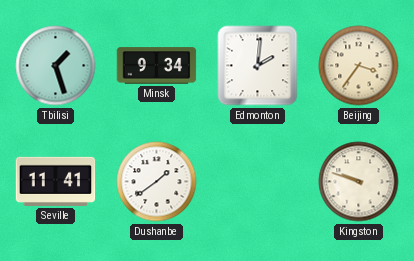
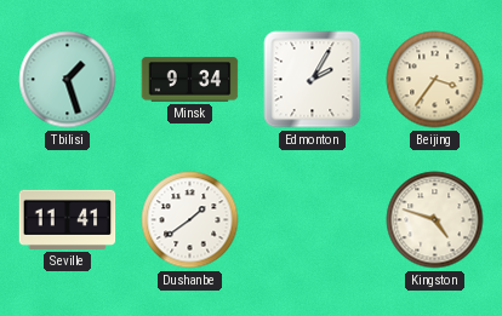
Edmonton: 2:01 -> 2:05
Kingston: 9:48 -> 4:48
